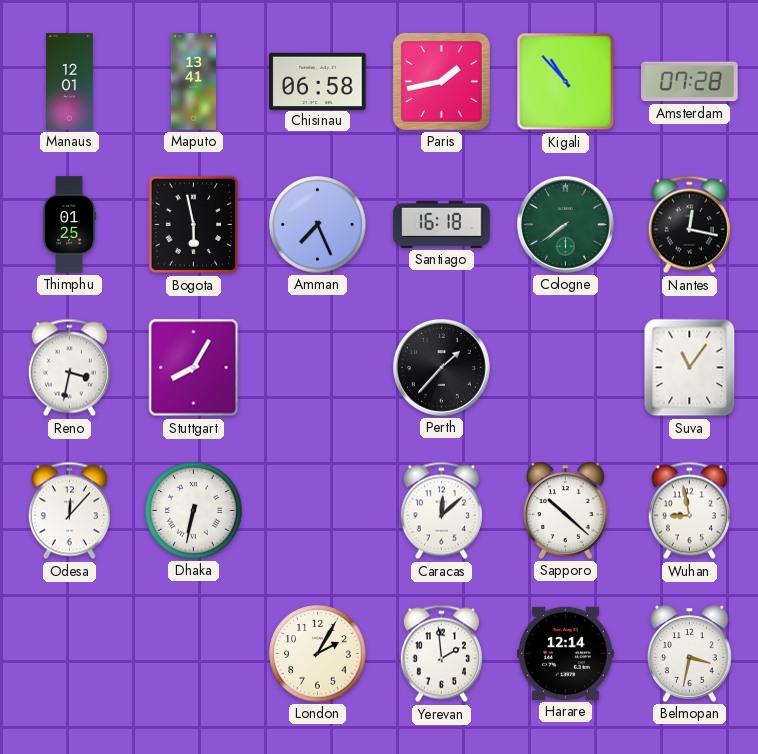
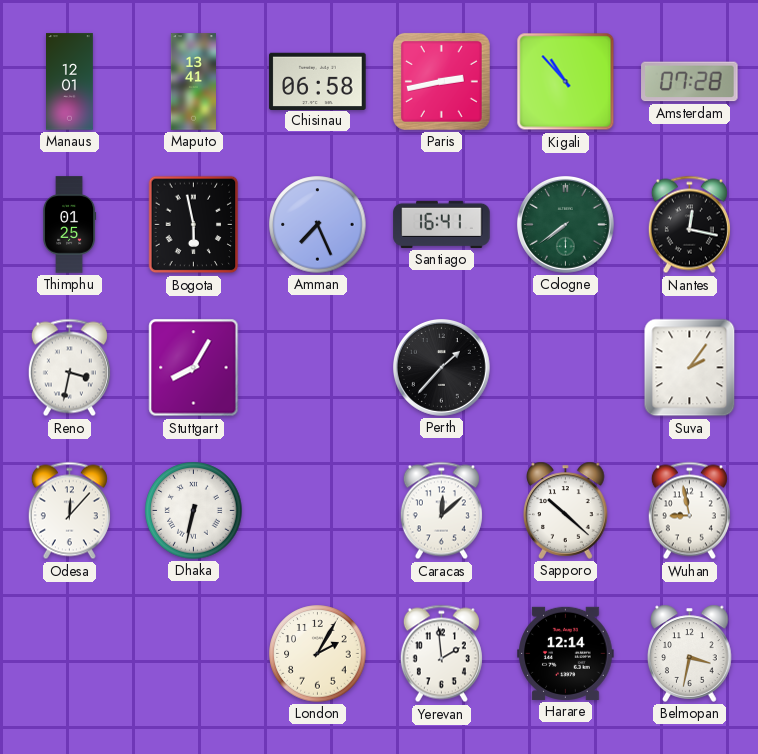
Paris: 1:43 -> 2:43
Santiago: 16:18 -> 16:41
Suva: 11:06 -> 2:06
